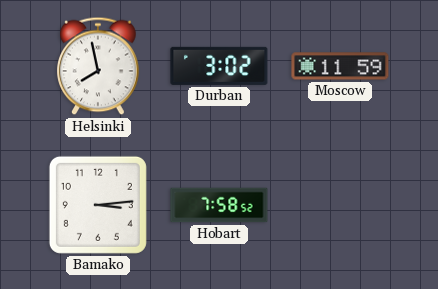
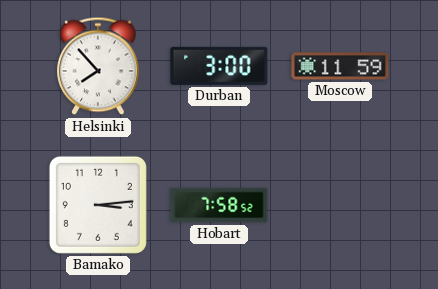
Helsinki: 7:58 -> 7:53
Durban: 3:02 -> 3:00
